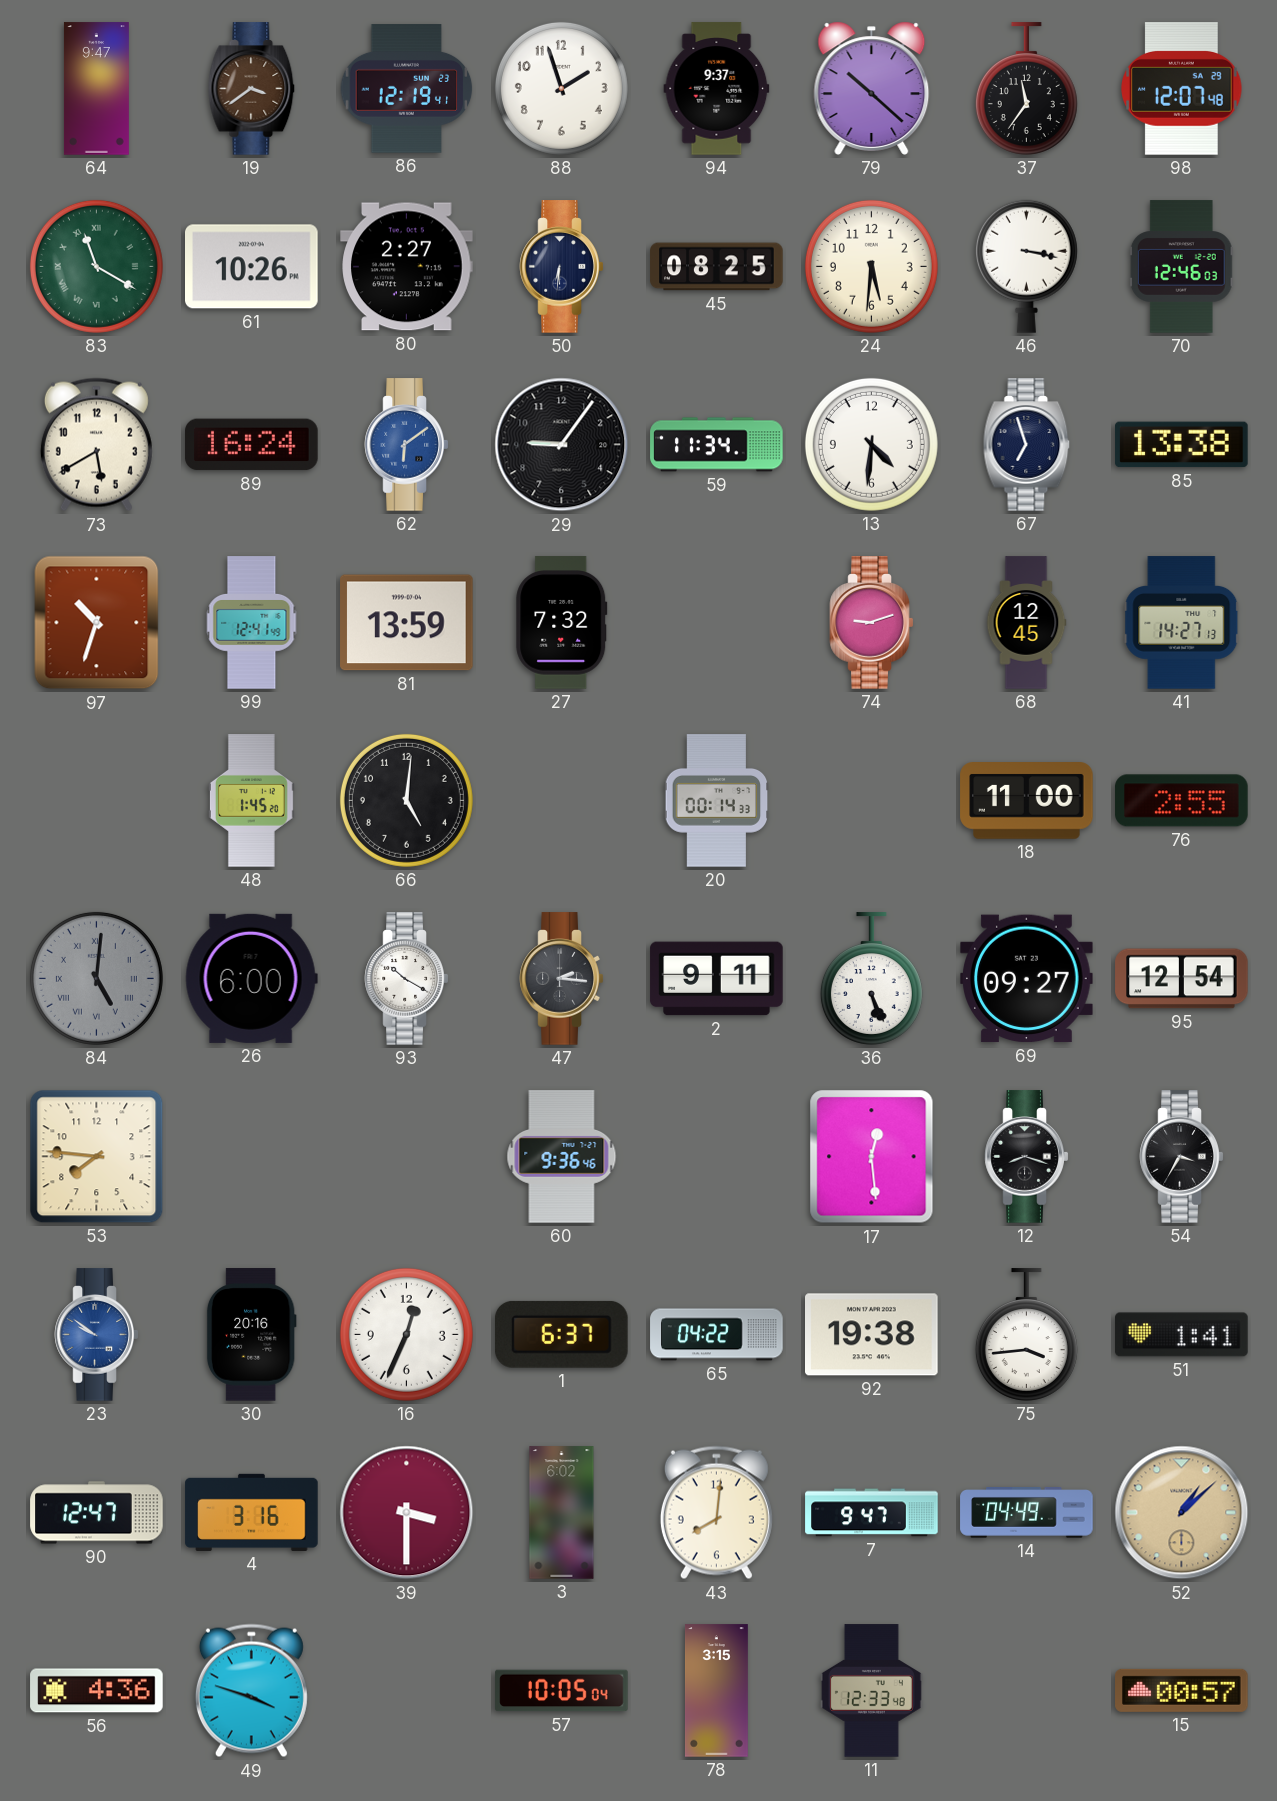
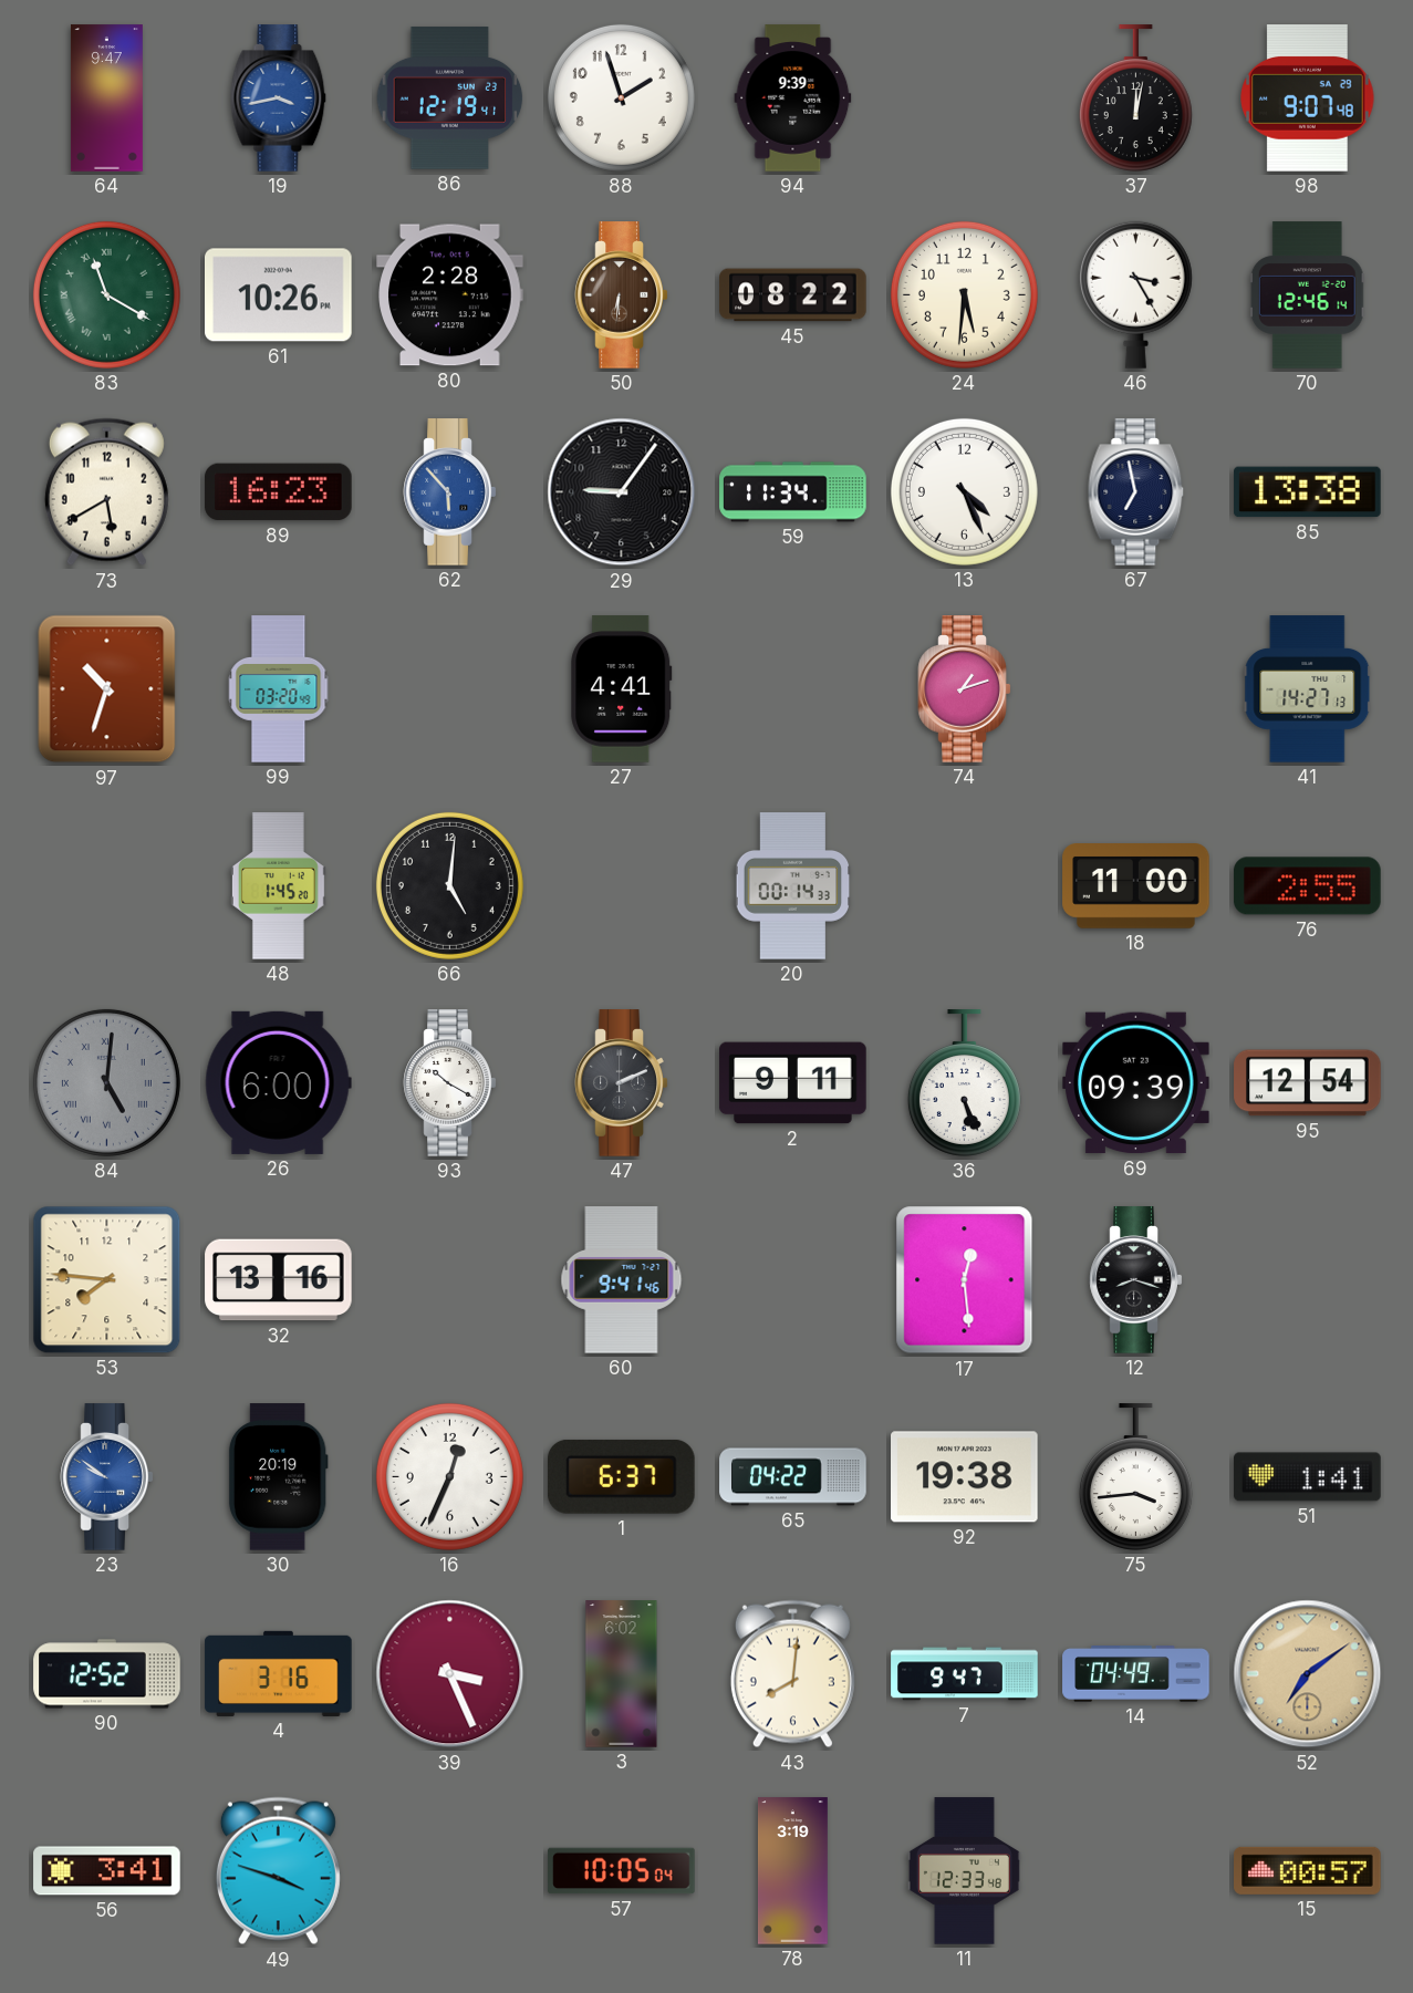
19: 3:39 -> 3:43
19 dial: brown -> blue
94: 9:37 -> 9:39
79: 10:22 -> none
37: 11:36 -> 12:02
98: 12:07 -> 9:07
80: 2:27 -> 2:28
50 dial: navy -> brown
45: 08:25 -> 08:22
46: 3:17 -> 3:25
70: 12:46:03 -> 12:46:14
89: 16:24 -> 16:23
62: 6:09 -> 5:53
13: 4:31 -> 4:26
67: 6:57 -> 6:58
99: 12:41 -> 03:20
81: 13:59 -> none
27: 7:32 -> 4:41
74: 9:12 -> 1:12
68: 12:45 -> none
47: 2:16 -> 2:11
69: 09:27 -> 09:39
32: none -> 13:16
60: 9:36 -> 9:41
54: 3:35 -> none
30: 20:16 -> 20:19
90: 12:47 -> 12:52
39: 3:30 -> 3:26
52: 1:08 -> 7:09
56: 4:36 -> 3:41
78: 3:15 -> 3:19
